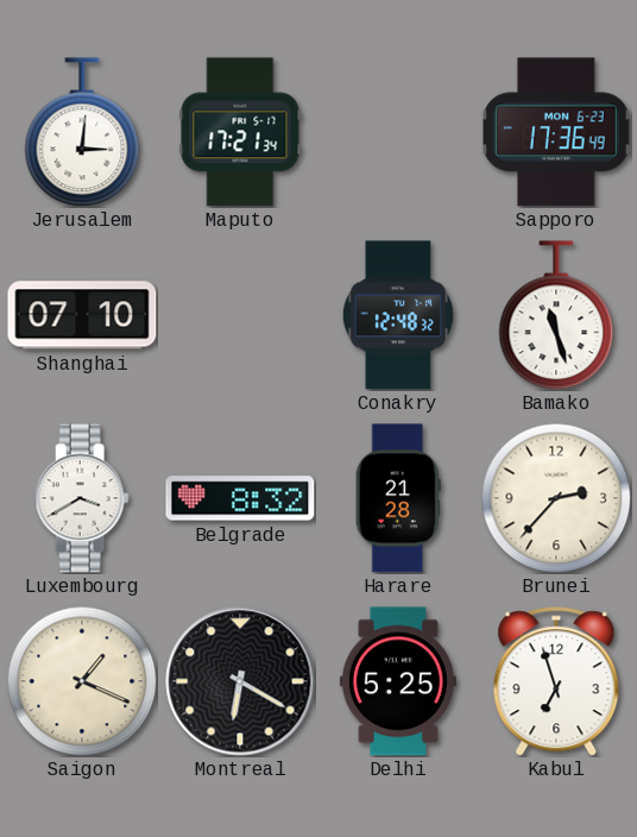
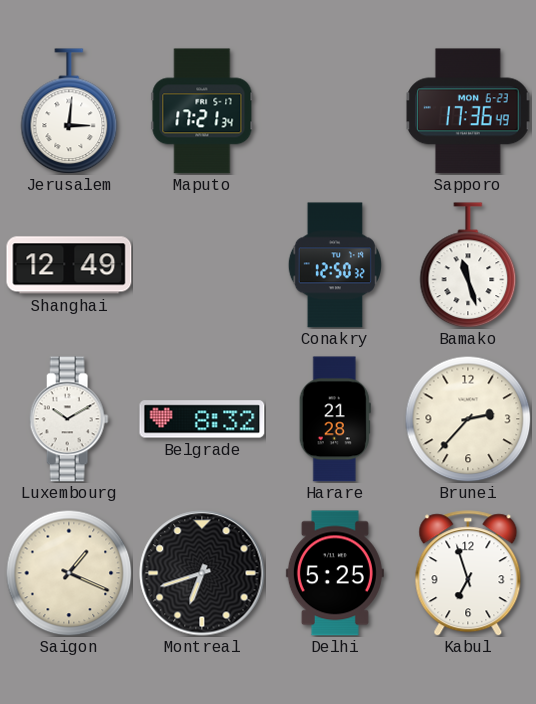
Shanghai: 07:10 -> 12:49
Conakry: 12:48 -> 12:50
Luxembourg: 3:40 -> 10:10
Montreal: 6:20 -> 6:42
